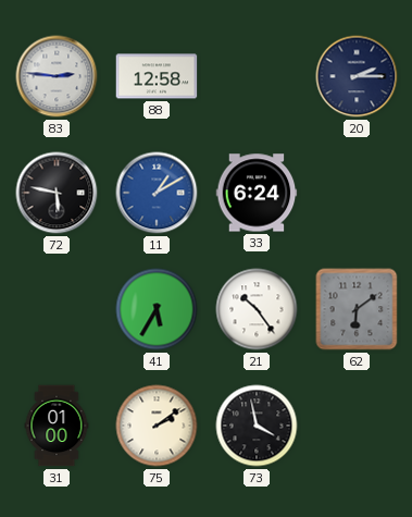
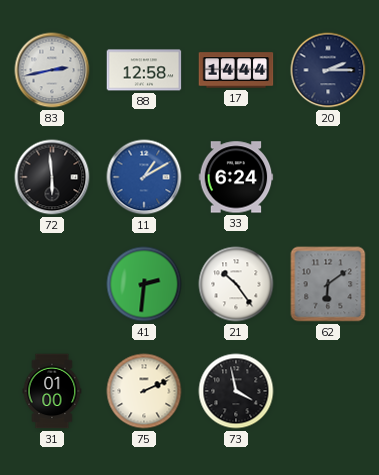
83: 2:46 -> 2:43
17: none -> 14:44
72: 5:47 -> 5:59
41: 5:35 -> 2:31
75: 2:09 -> 2:11
